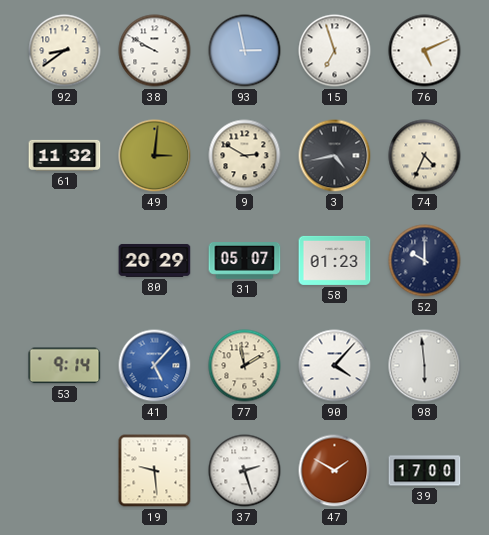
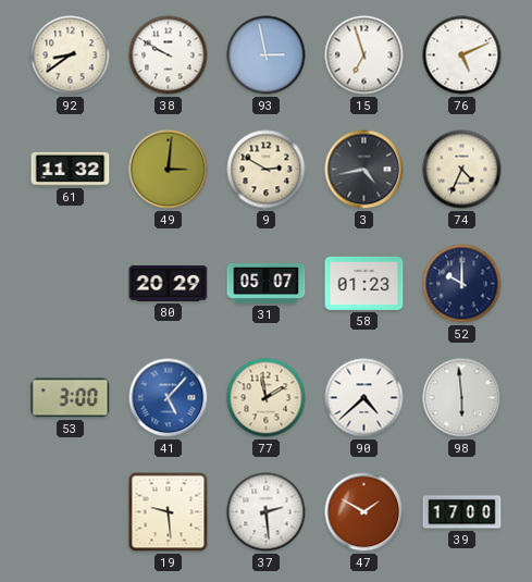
53: 9:14 -> 3:00
90: 4:07 -> 4:38
37: 2:27 -> 2:29
